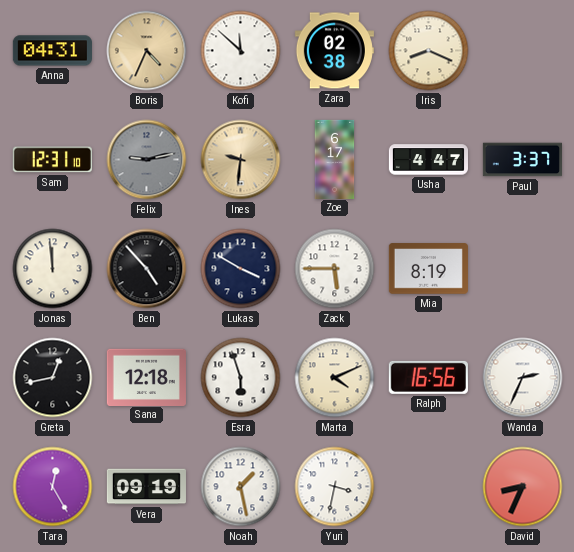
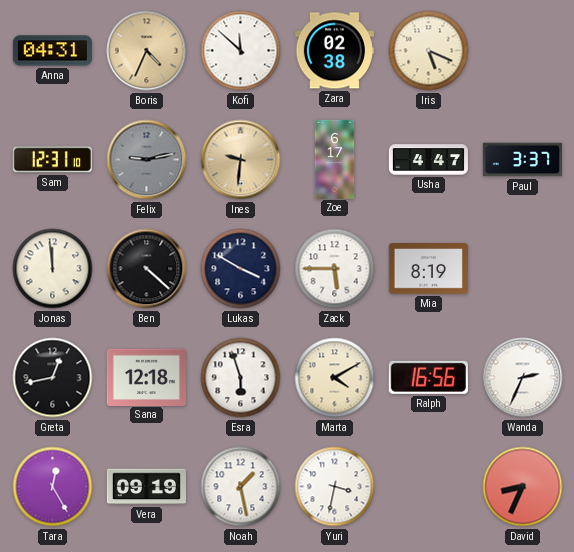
Iris: 8:19 -> 5:19
Ben: 4:53 -> 4:22
Marta: 4:11 -> 4:10
